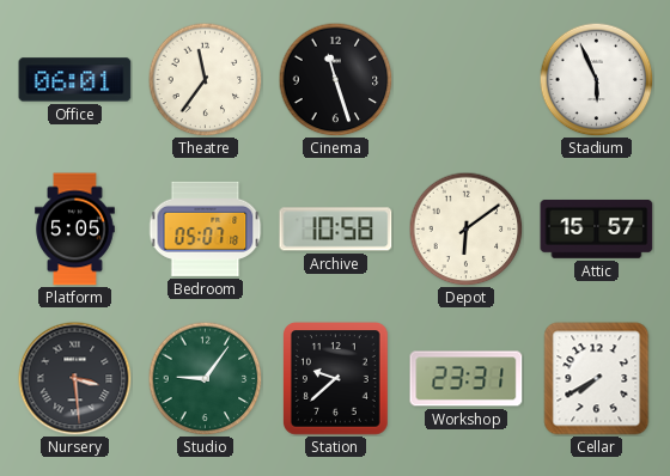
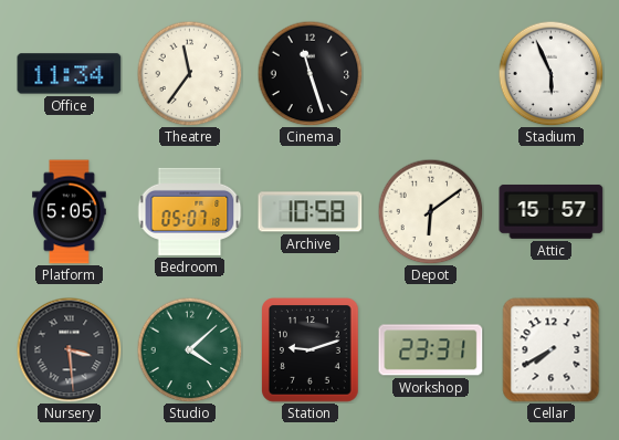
Office: 06:01 -> 11:34
Studio: 9:06 -> 4:08
Station: 9:38 -> 9:12
